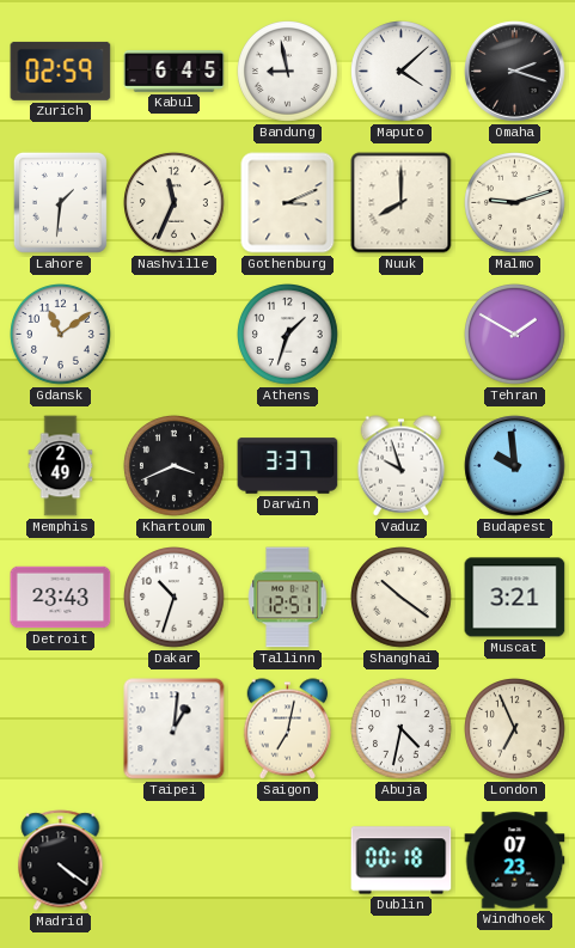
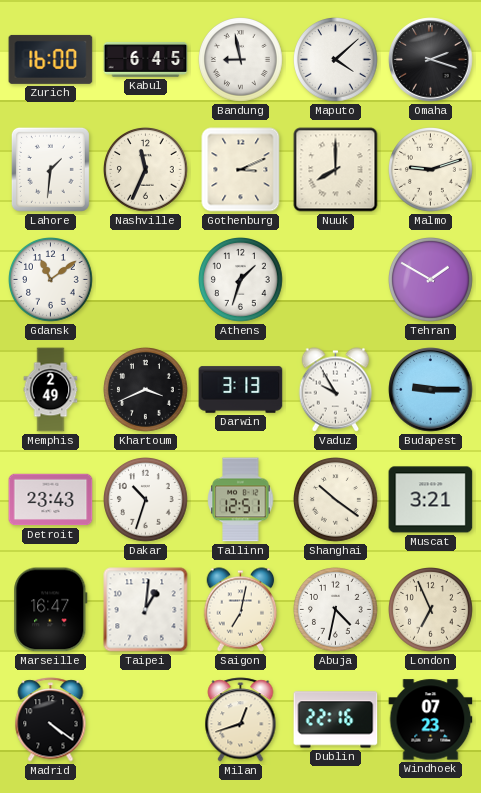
Zurich: 02:59 -> 16:00
Darwin: 3:37 -> 3:13
Vaduz: 9:57 -> 9:55
Budapest: 9:59 -> 9:15
Marseille: none -> 16:47
Milan: none -> 12:42
Dublin: 00:18 -> 22:16
